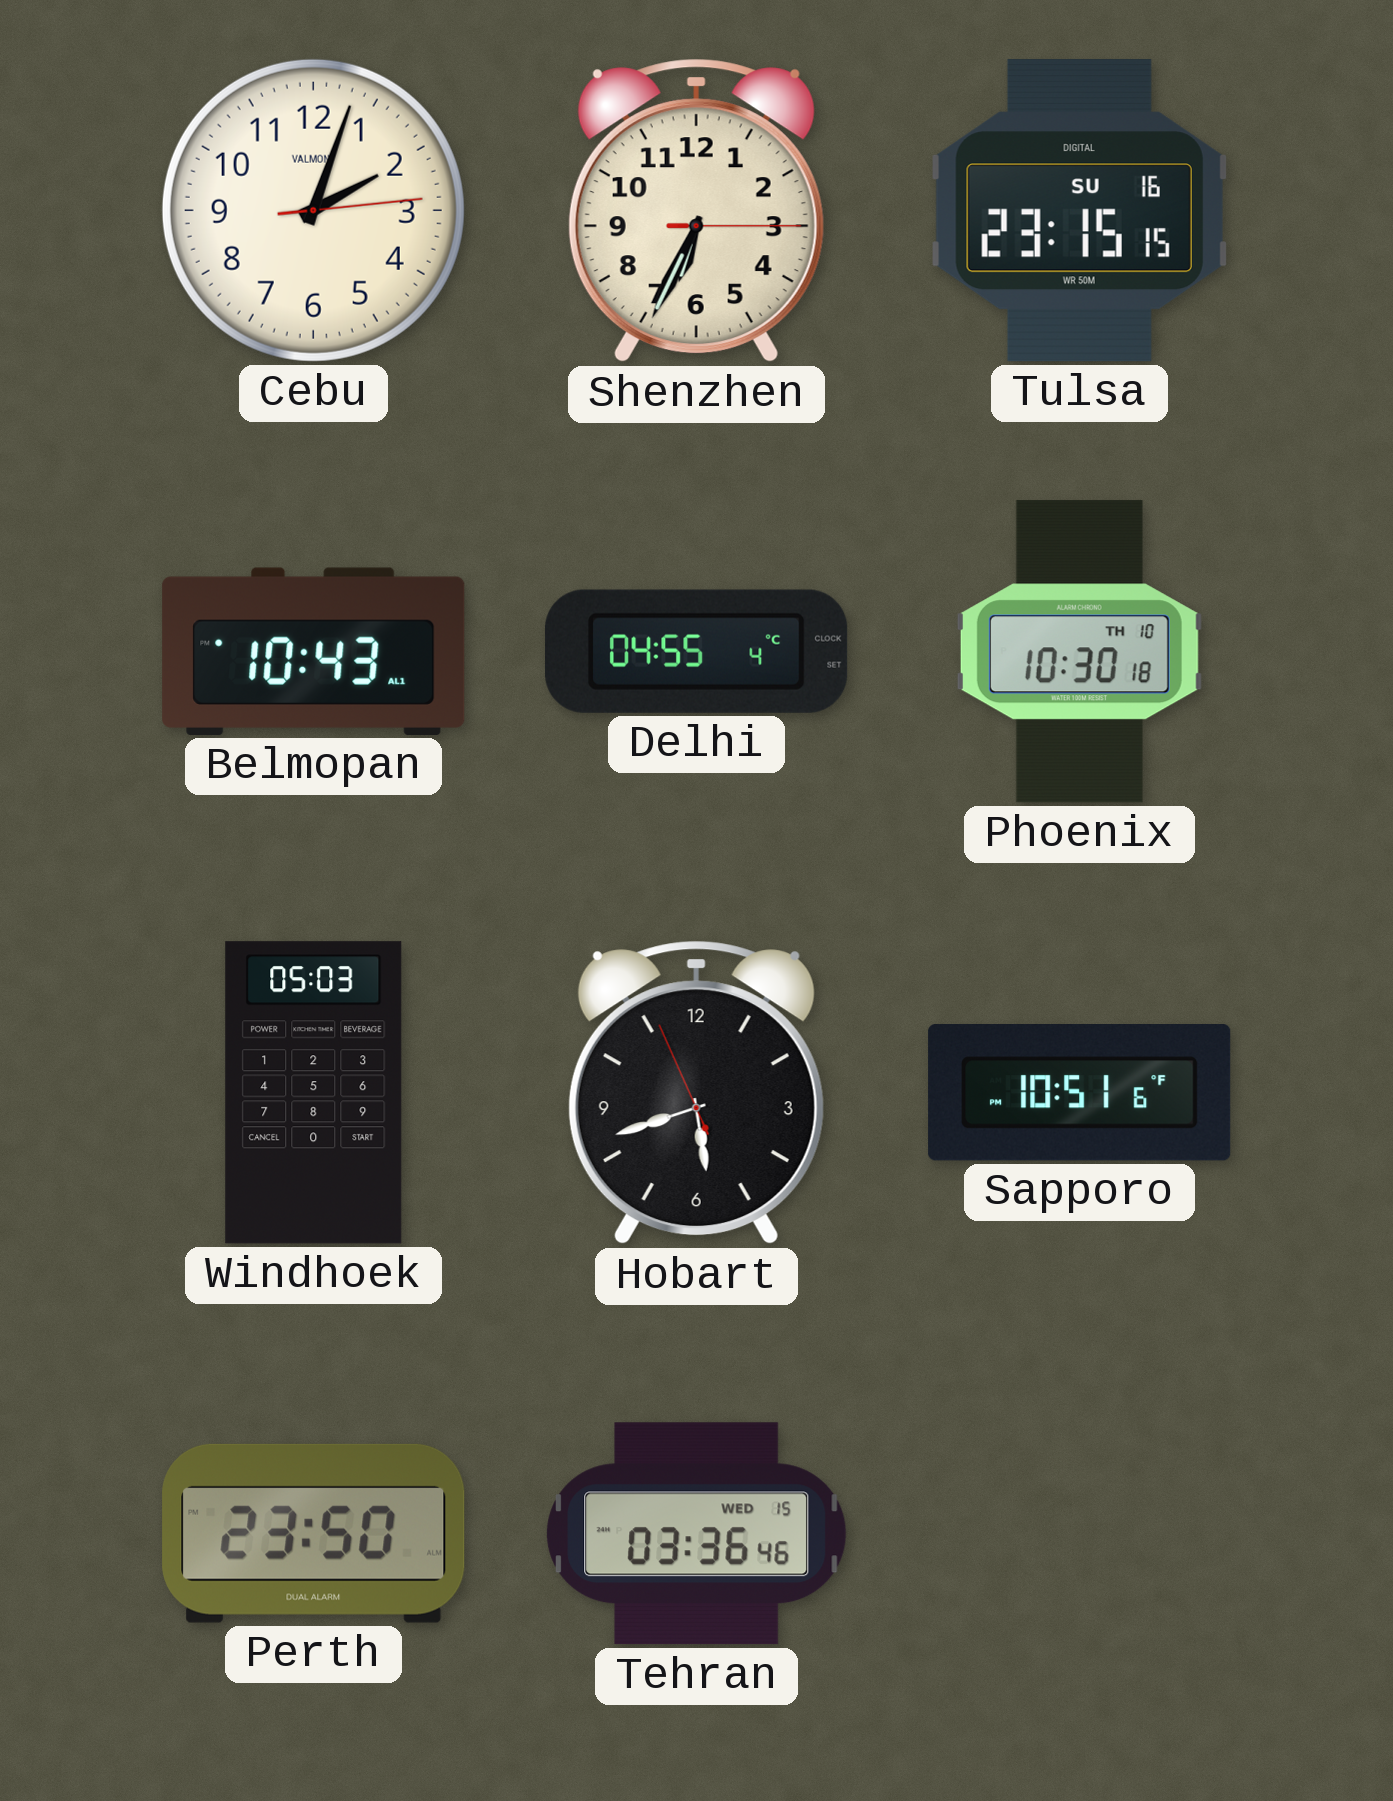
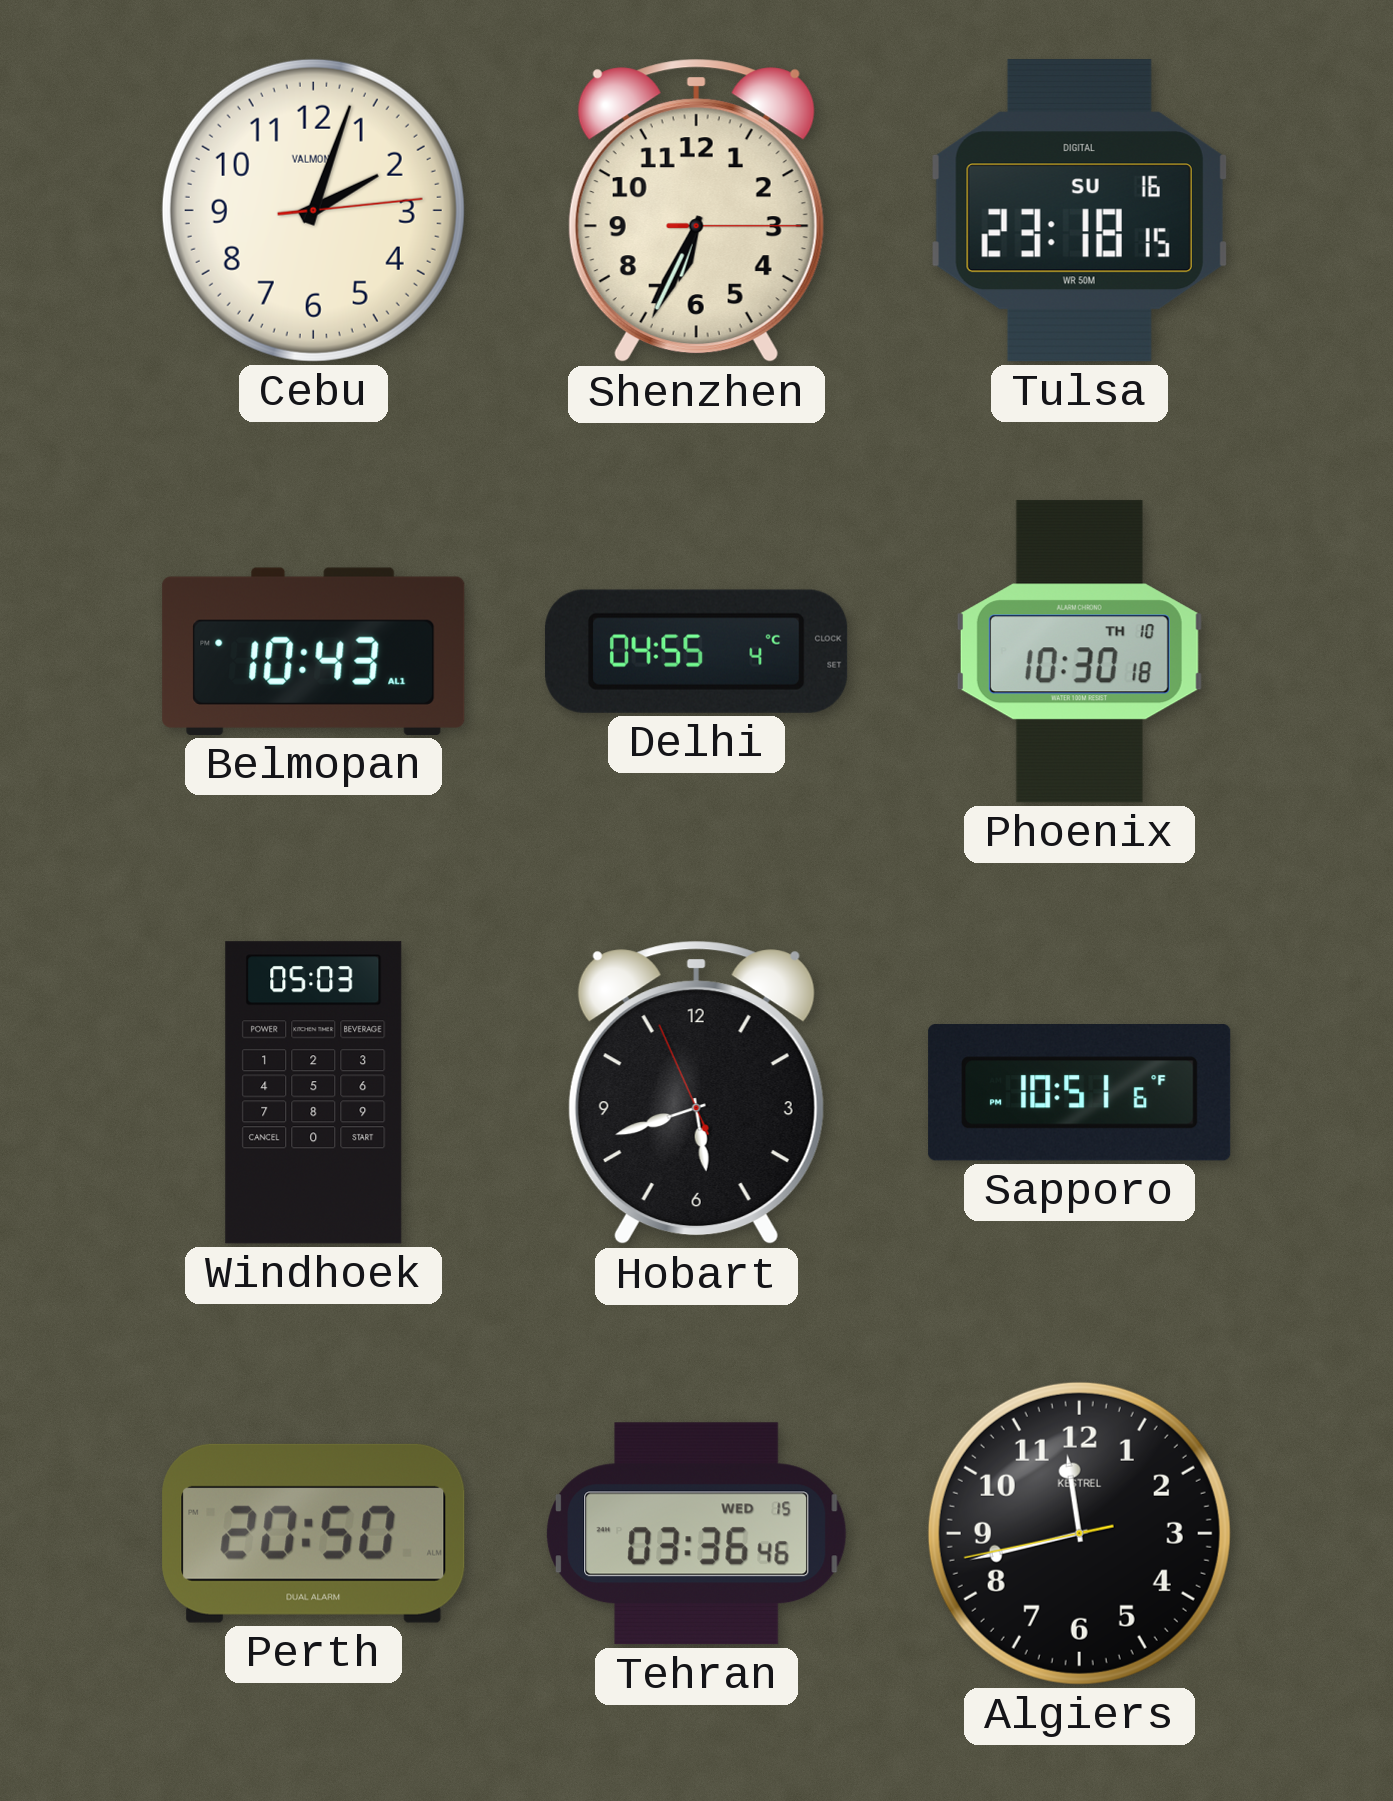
Tulsa: 23:15 -> 23:18
Perth: 23:50 -> 20:50
Algiers: none -> 11:42
